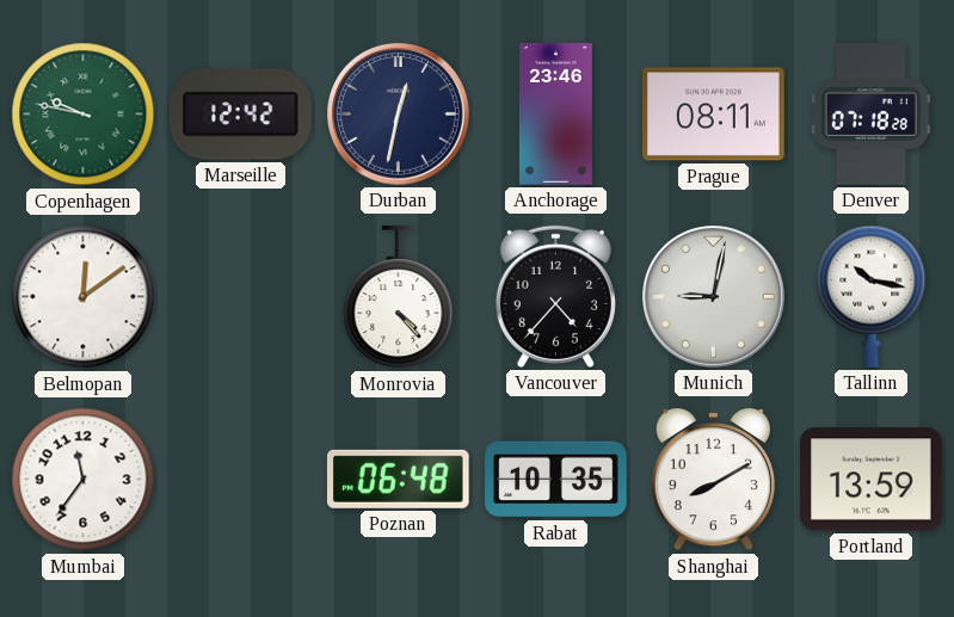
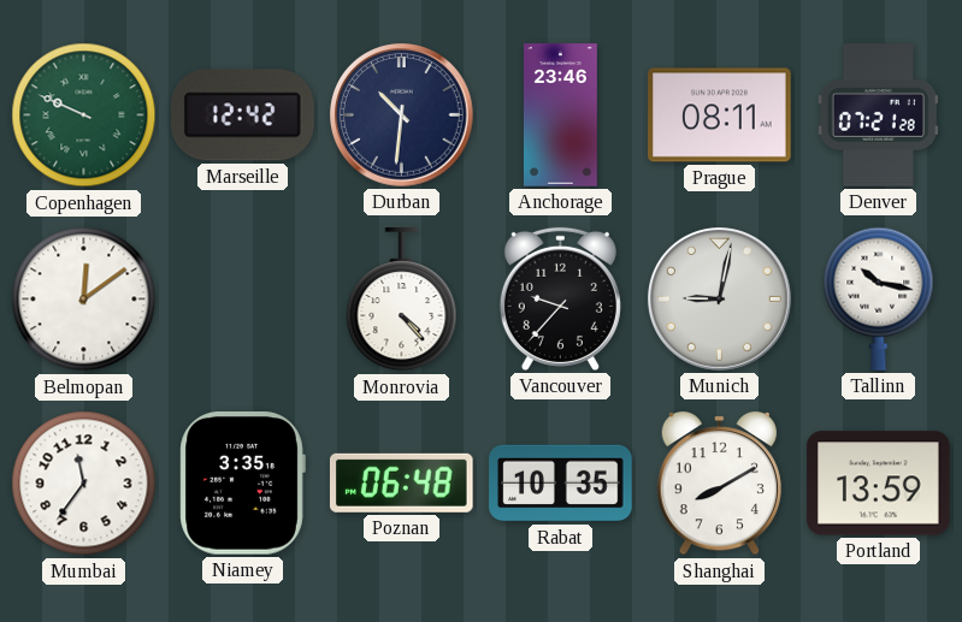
Copenhagen: 9:47 -> 9:49
Durban: 12:32 -> 10:31
Denver: 07:18 -> 07:21
Vancouver: 4:37 -> 9:37
Niamey: none -> 3:35
